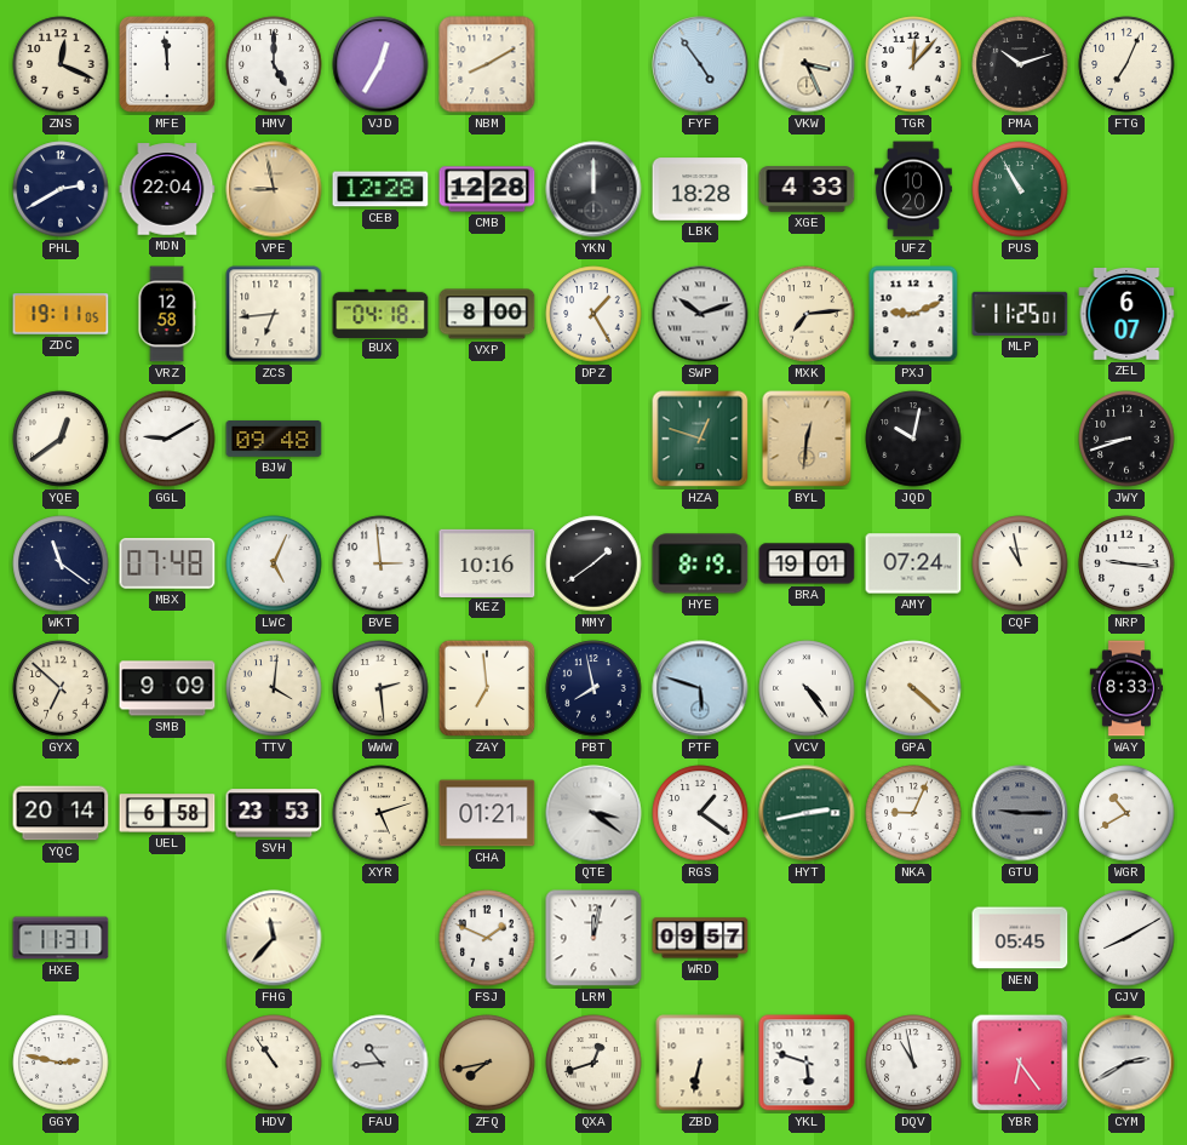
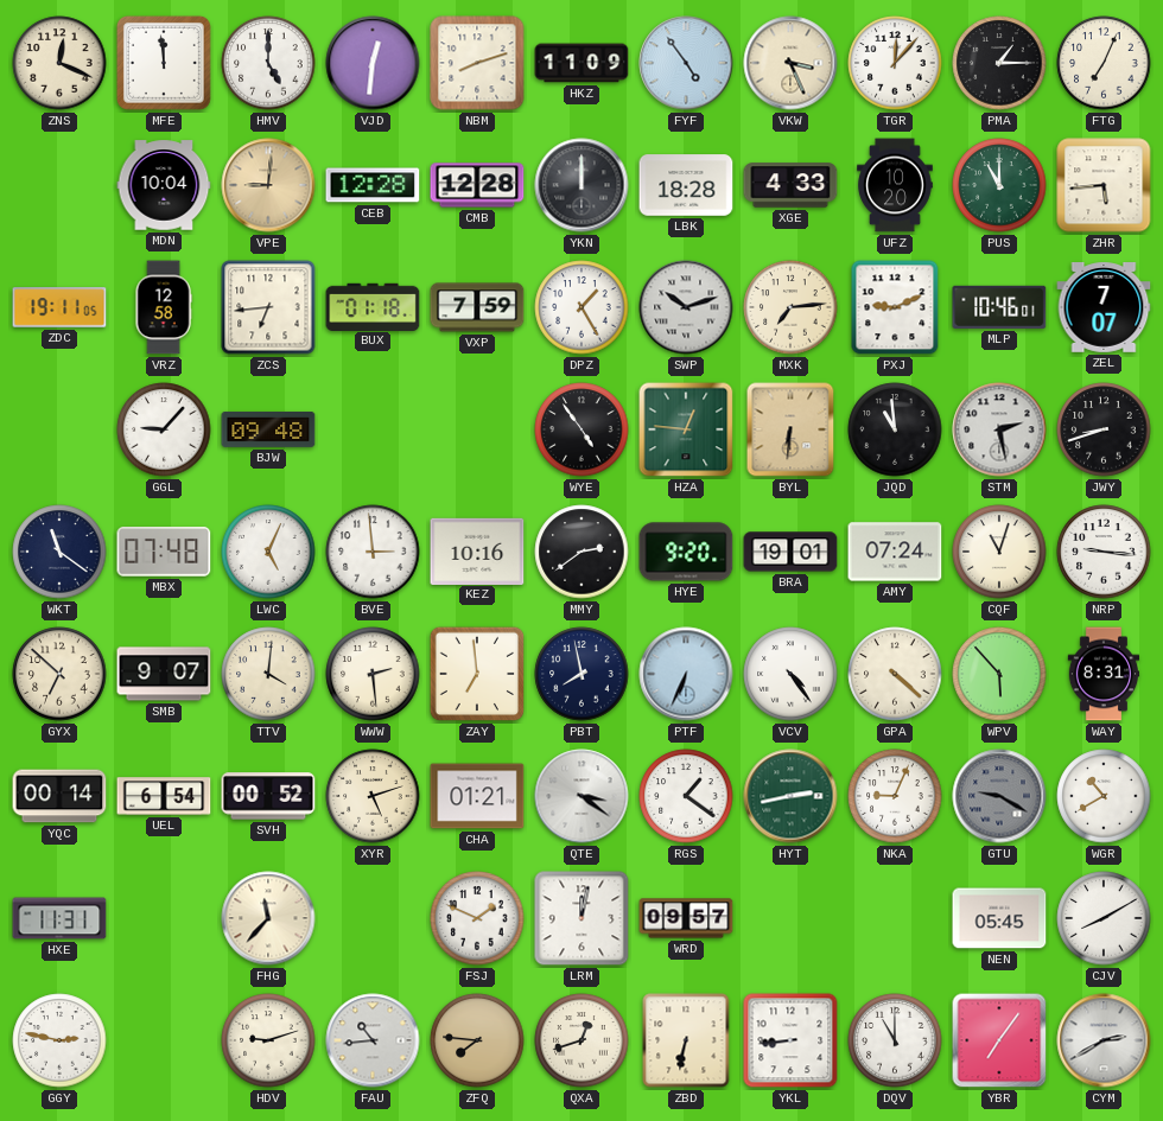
VJD: 12:35 -> 12:31
NBM: 8:10 -> 8:12
HKZ: none -> 11:09
PMA: 10:12 -> 1:15
PHL: 2:40 -> none
MDN: 22:04 -> 10:04
VPE: 8:58 -> 9:01
PUS: 10:55 -> 11:00
ZHR: none -> 5:44
BUX: 04:18 -> 01:18
VXP: 8:00 -> 7:59
MLP: 11:25 -> 10:46
ZEL: 6:07 -> 7:07
YQE: 12:39 -> none
GGL: 9:10 -> 9:07
WYE: none -> 4:54
HZA: 12:48 -> 12:46
BYL: 12:31 -> 6:31
JQD: 10:02 -> 10:59
STM: none -> 2:28
MMY: 1:39 -> 2:39
HYE: 8:19 -> 9:20
CQF: 10:58 -> 11:03
SMB: 9:09 -> 9:07
PTF: 5:48 -> 6:34
WPV: none -> 5:53
WAY: 8:33 -> 8:31
YQC: 20:14 -> 00:14
UEL: 6:58 -> 6:54
SVH: 23:53 -> 00:52
GTU: 9:15 -> 9:20
HDV: 10:54 -> 9:12
ZFQ: 7:43 -> 7:46
YKL: 5:48 -> 8:44
DQV: 10:58 -> 11:00
YBR: 6:24 -> 7:06
